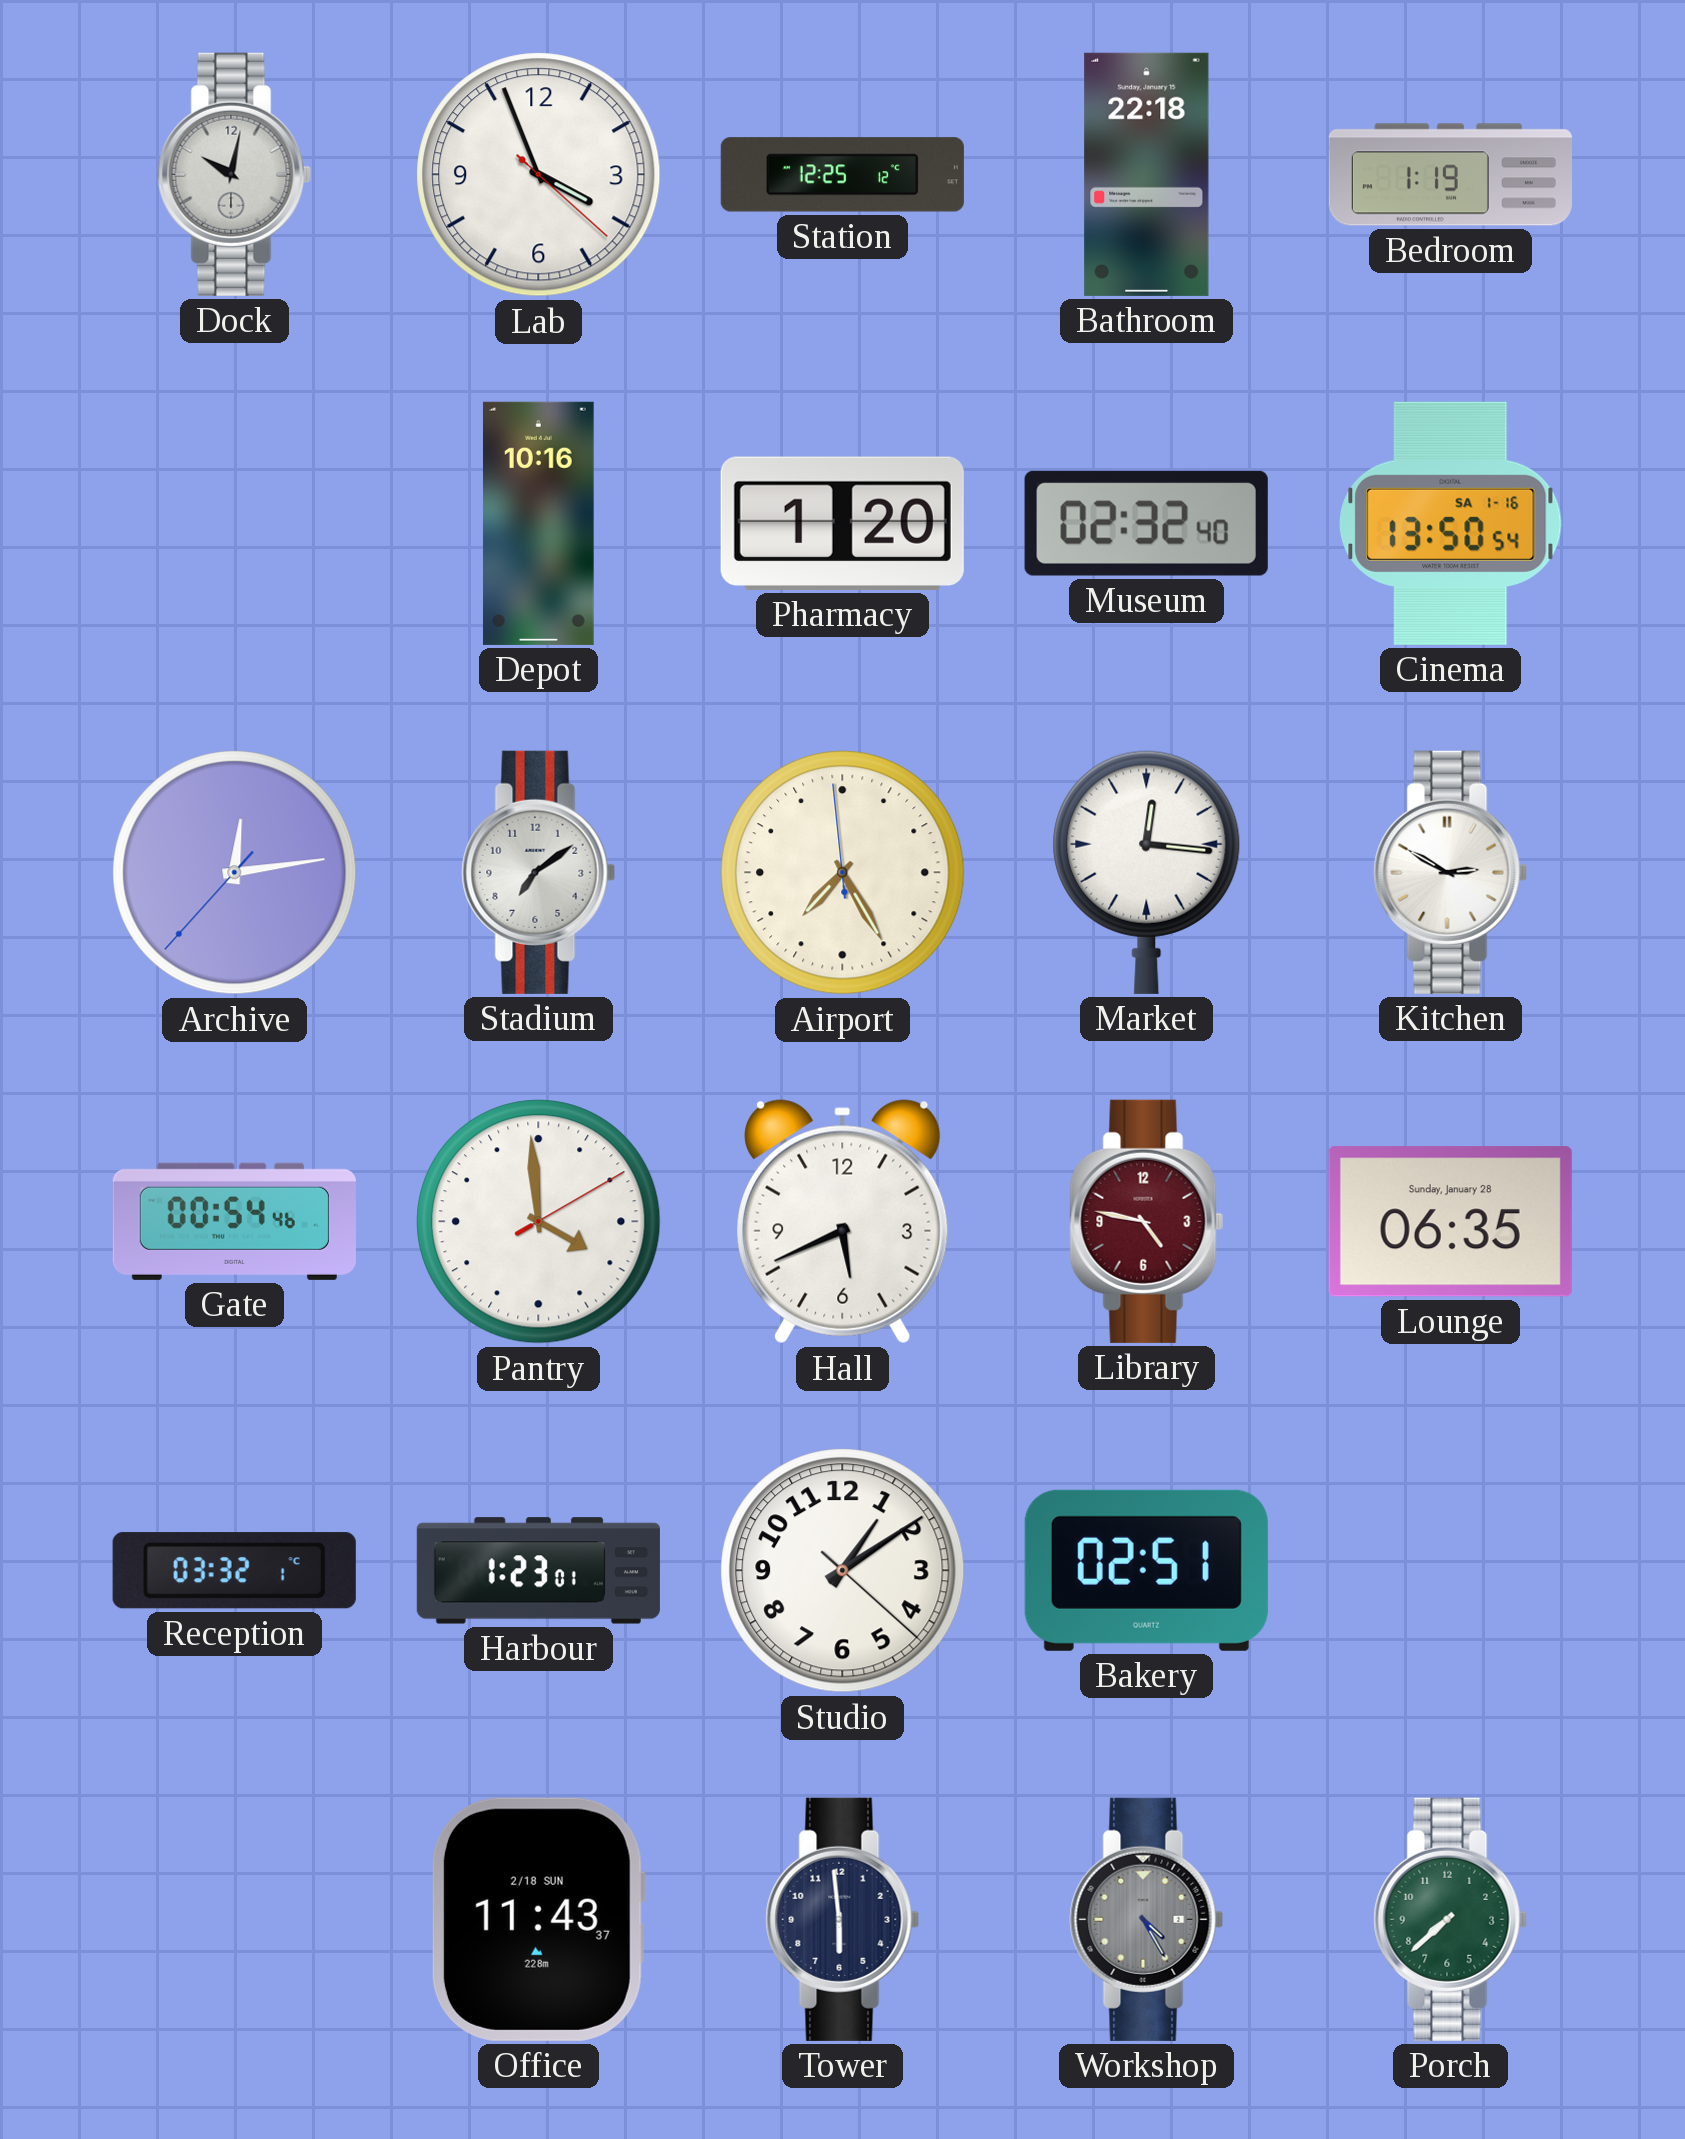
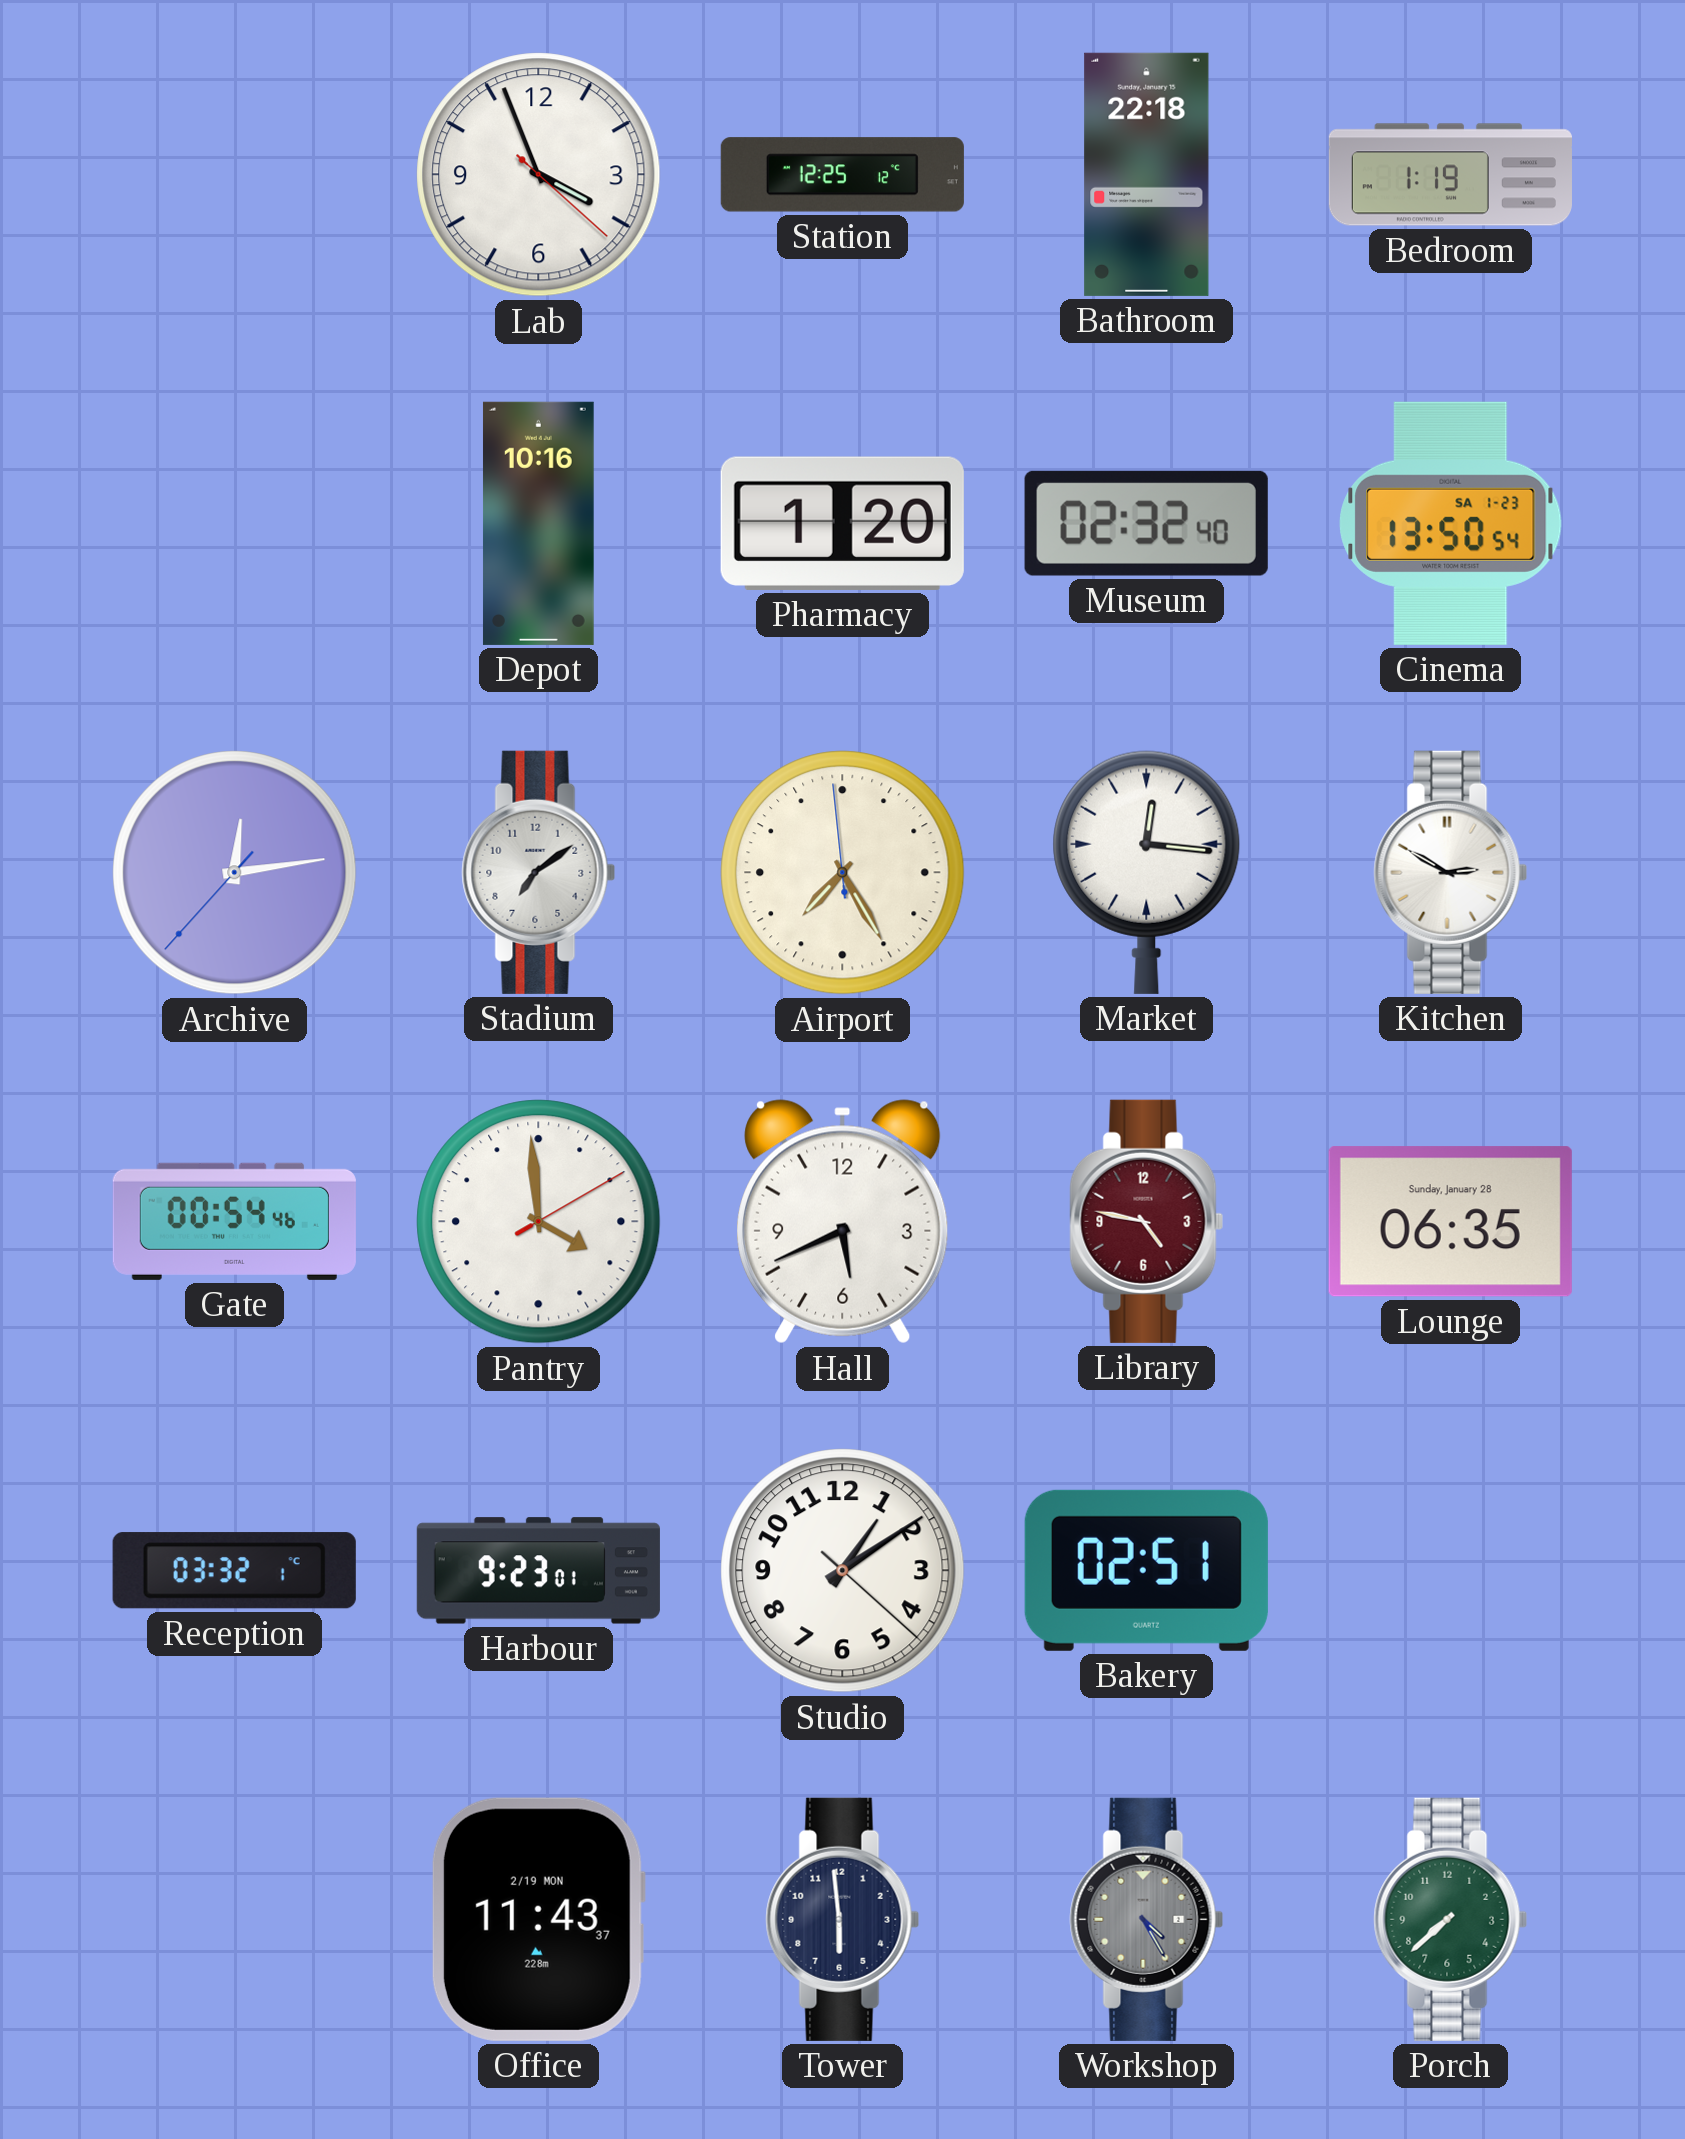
Dock: 10:02 -> none
Cinema date: SA 1-16 -> SA 1-23
Harbour: 1:23 -> 9:23
Office date: 2/18 SUN -> 2/19 MON
